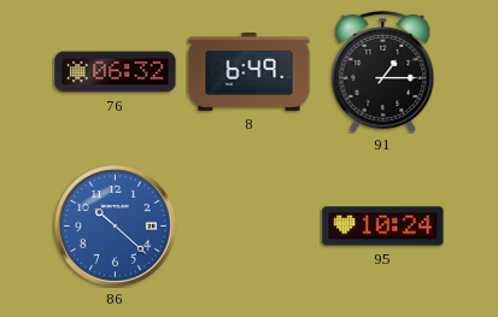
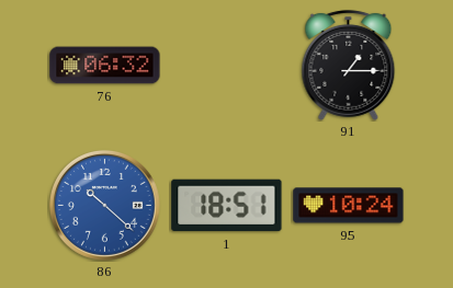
8: 6:49 -> none
1: none -> 18:51
